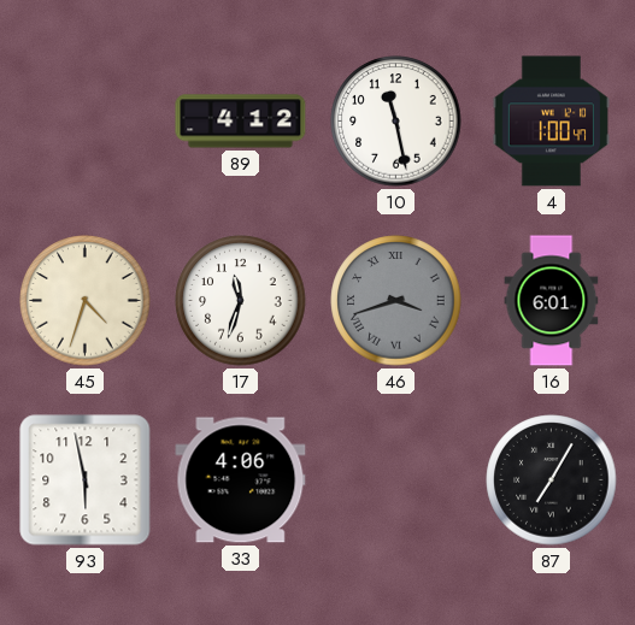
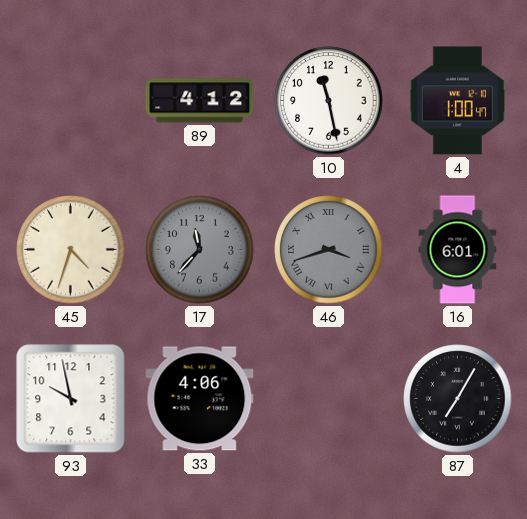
17: 11:33 -> 11:37
17 dial: white -> grey
93: 5:58 -> 9:58
